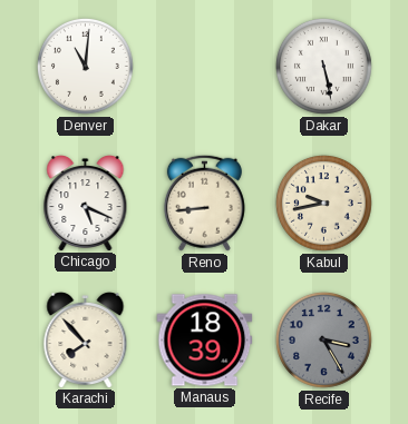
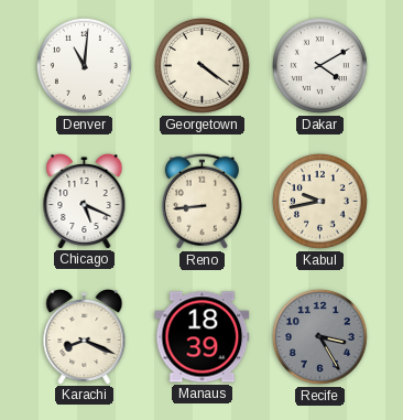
Georgetown: none -> 4:21
Dakar: 5:28 -> 4:10
Karachi: 7:53 -> 8:19
